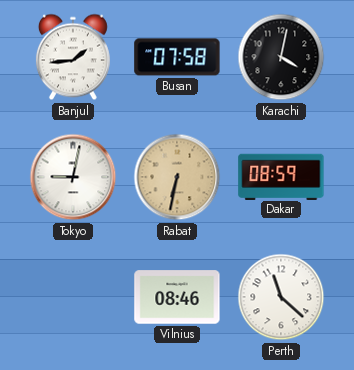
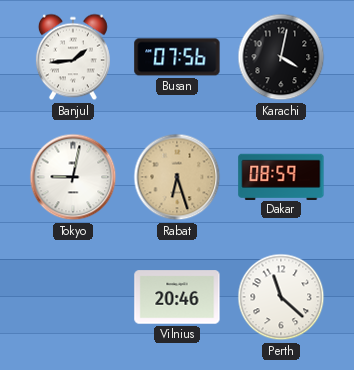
Busan: 07:58 -> 07:56
Rabat: 6:32 -> 6:27
Vilnius: 08:46 -> 20:46
